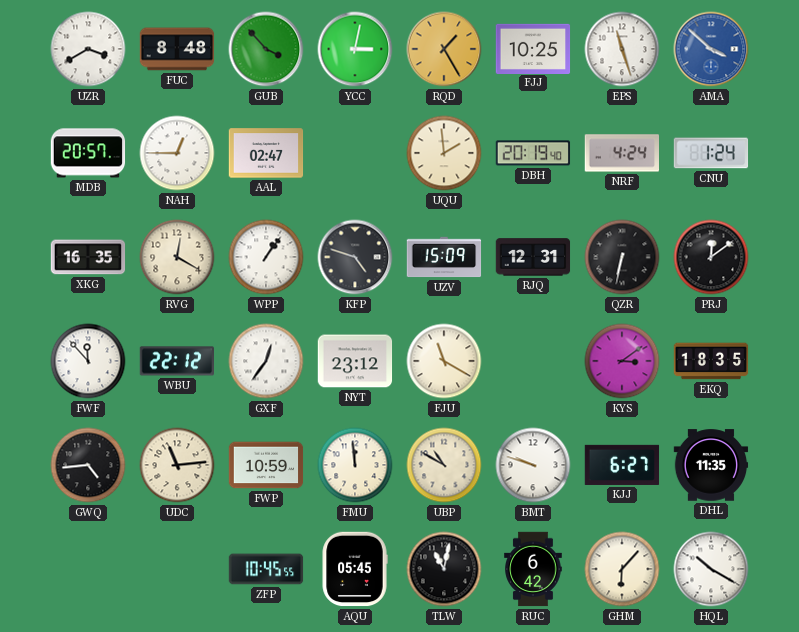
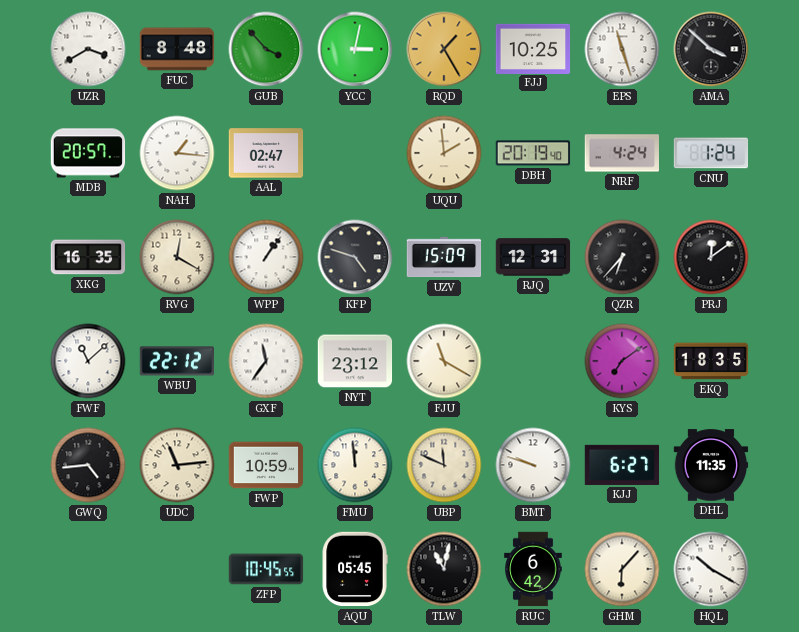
AMA dial: blue -> black
NAH: 12:45 -> 1:16
QZR: 6:32 -> 6:37
FWF: 11:53 -> 11:08
GXF: 12:36 -> 11:36
KYS: 3:09 -> 7:09
UBP: 10:50 -> 11:49
